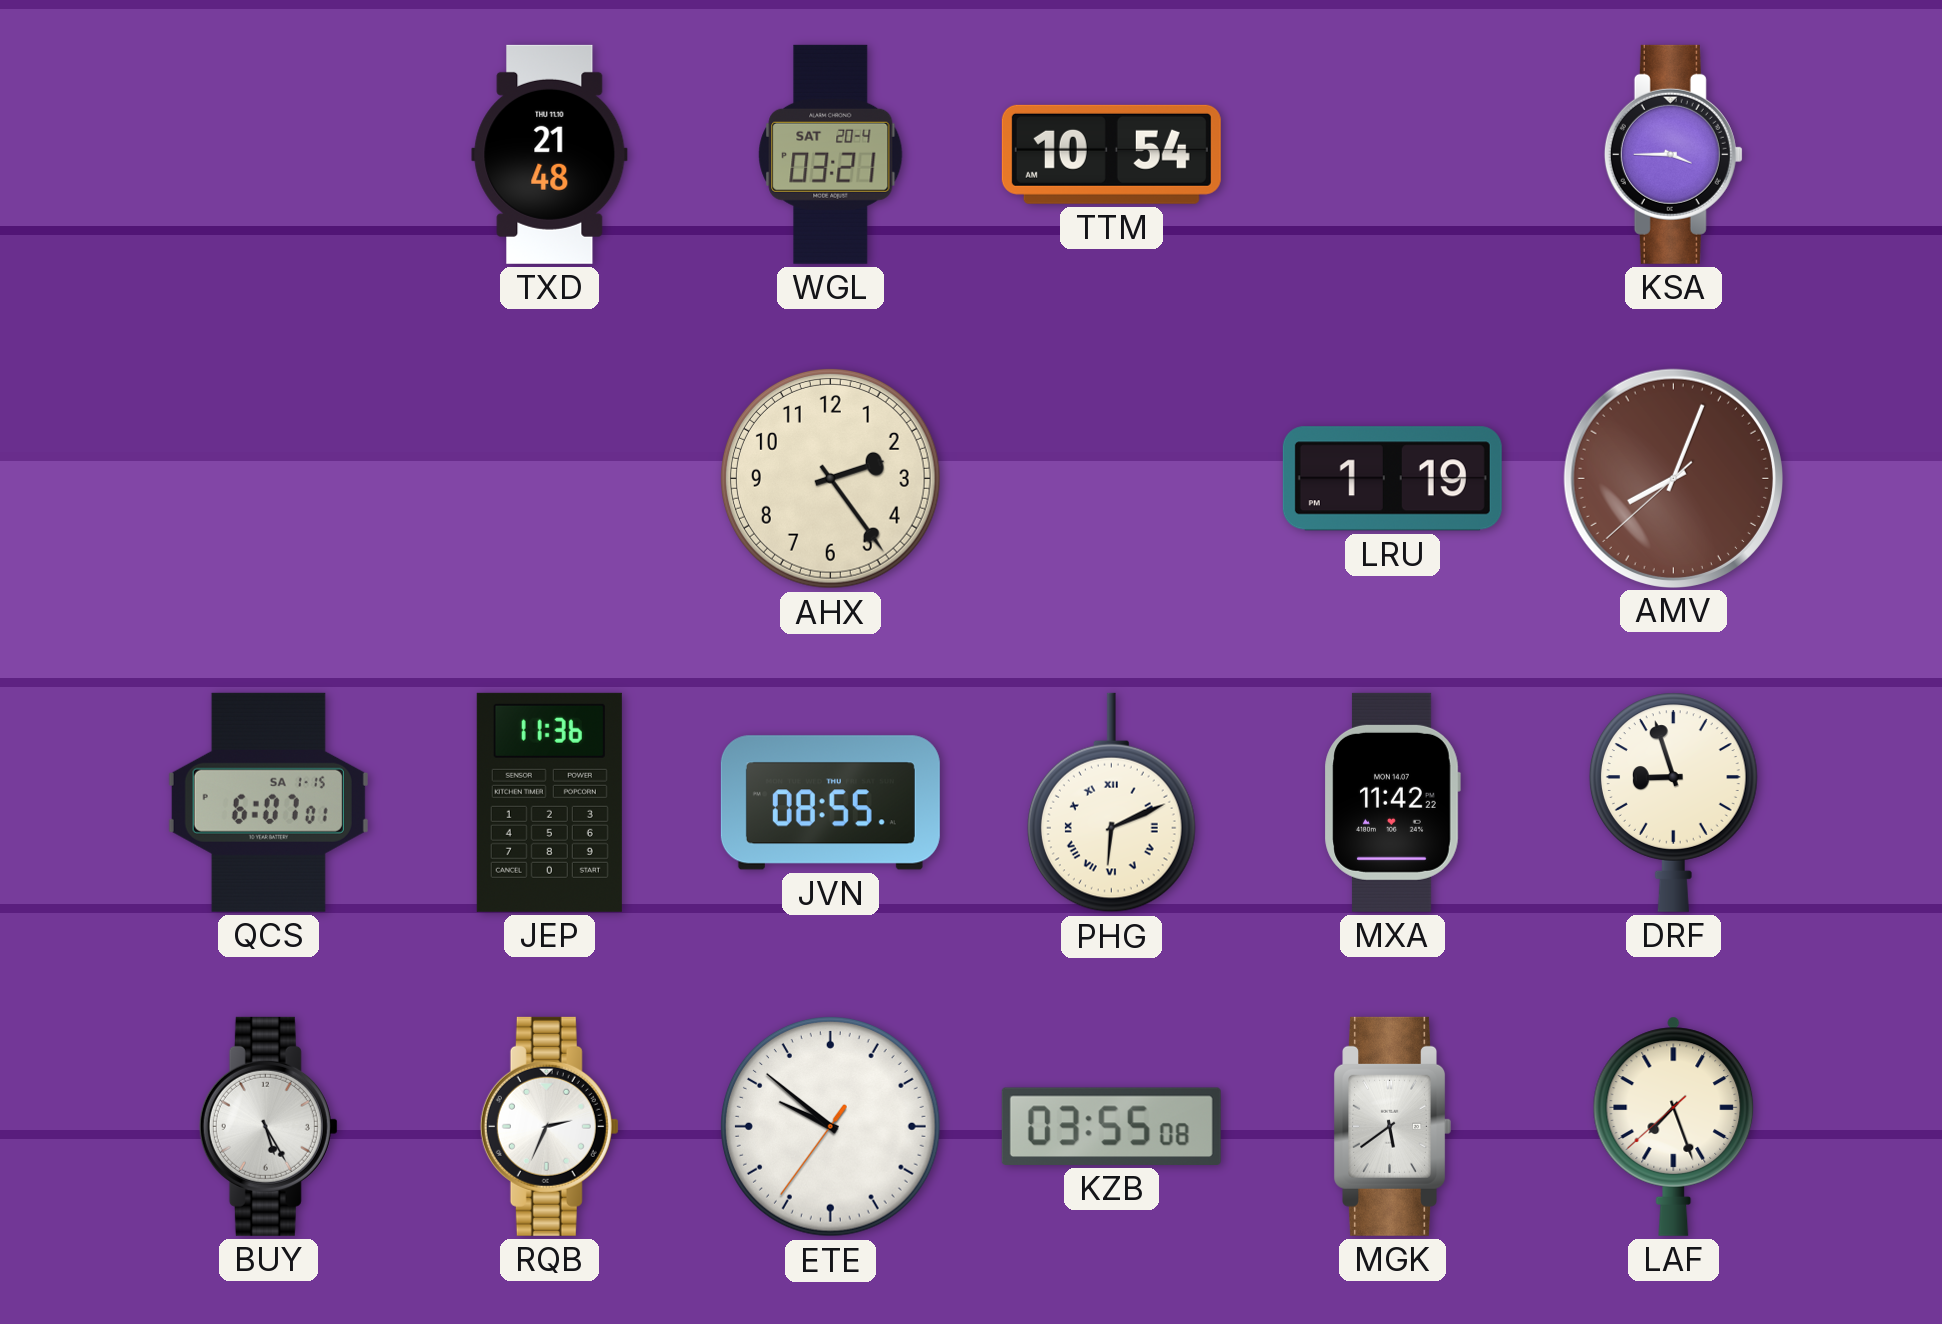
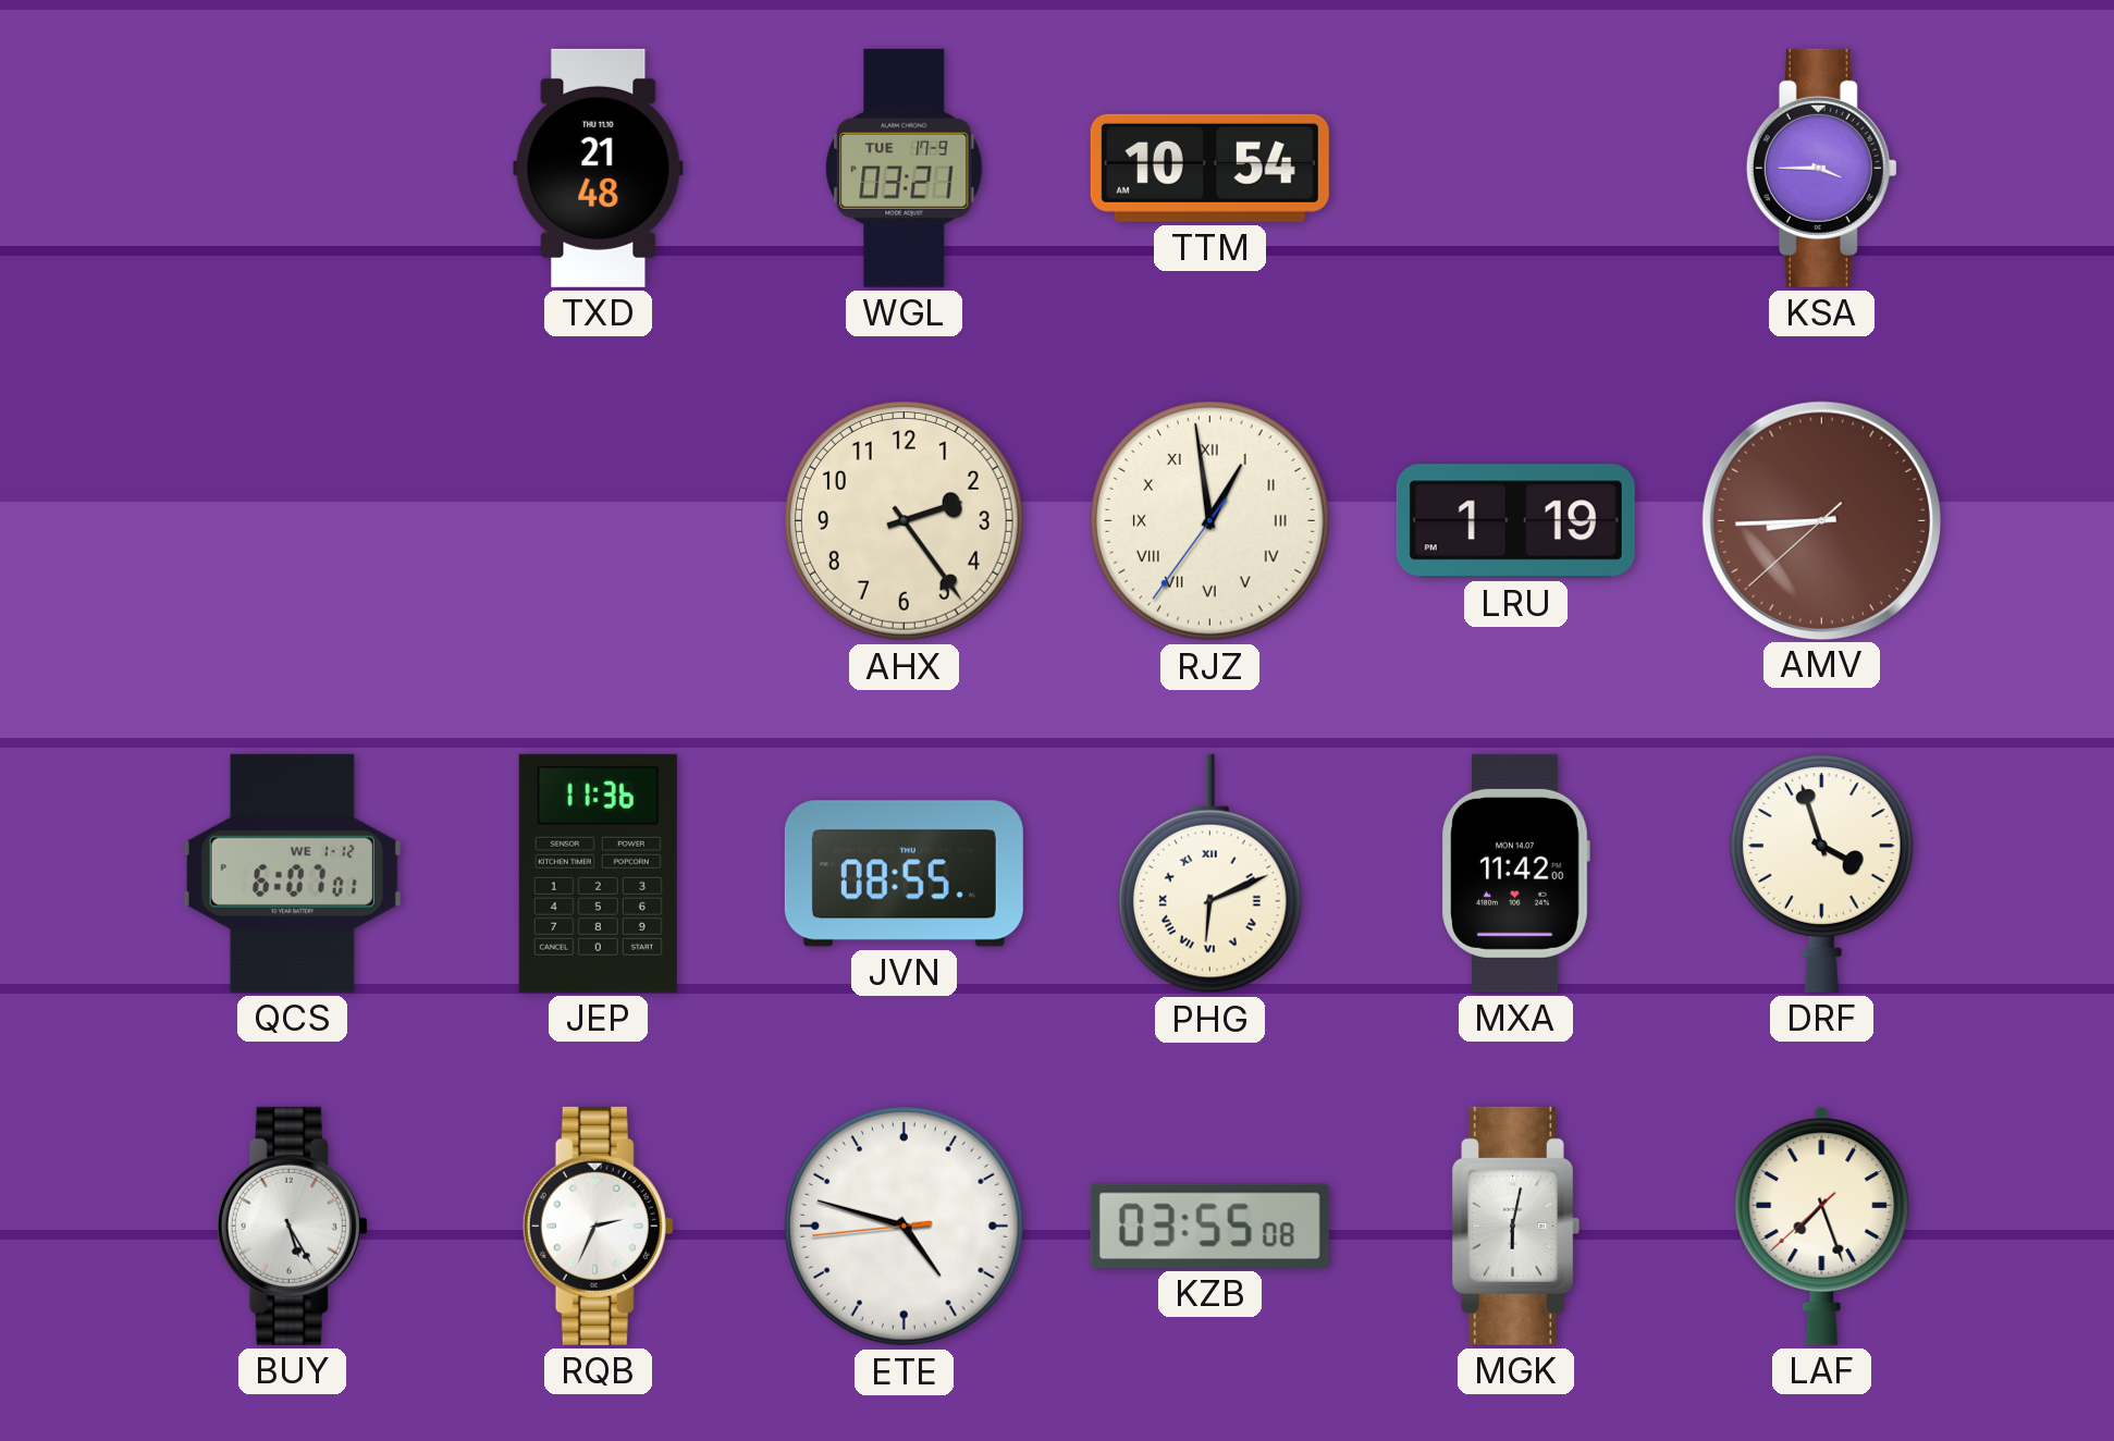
WGL date: SAT 20-4 -> TUE 17-9
RJZ: none -> 12:58
AMV: 8:03 -> 8:44
QCS date: SA 1-15 -> WE 1-12
MXA: 11:42:22 -> 11:42:00
DRF: 8:57 -> 3:57
ETE: 9:51 -> 4:47
MGK: 5:39 -> 6:02
